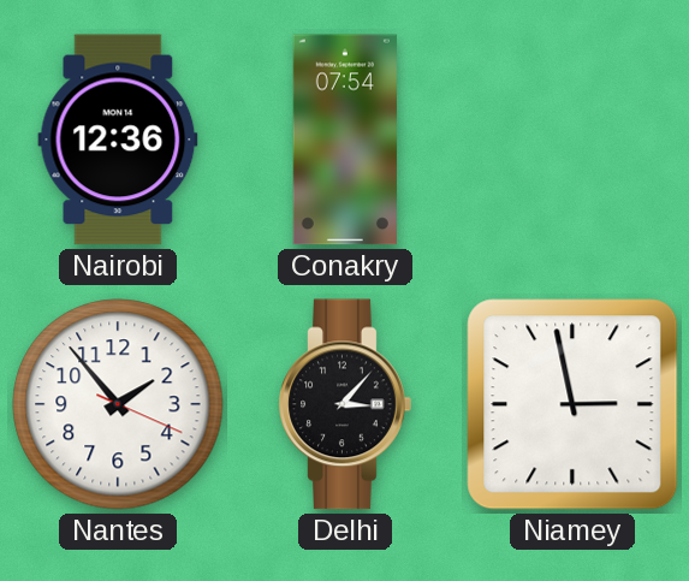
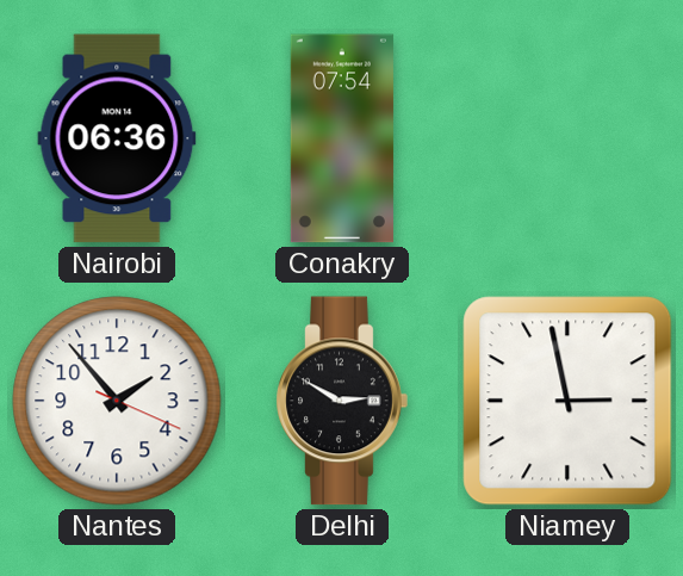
Nairobi: 12:36 -> 06:36
Delhi: 3:07 -> 2:50
